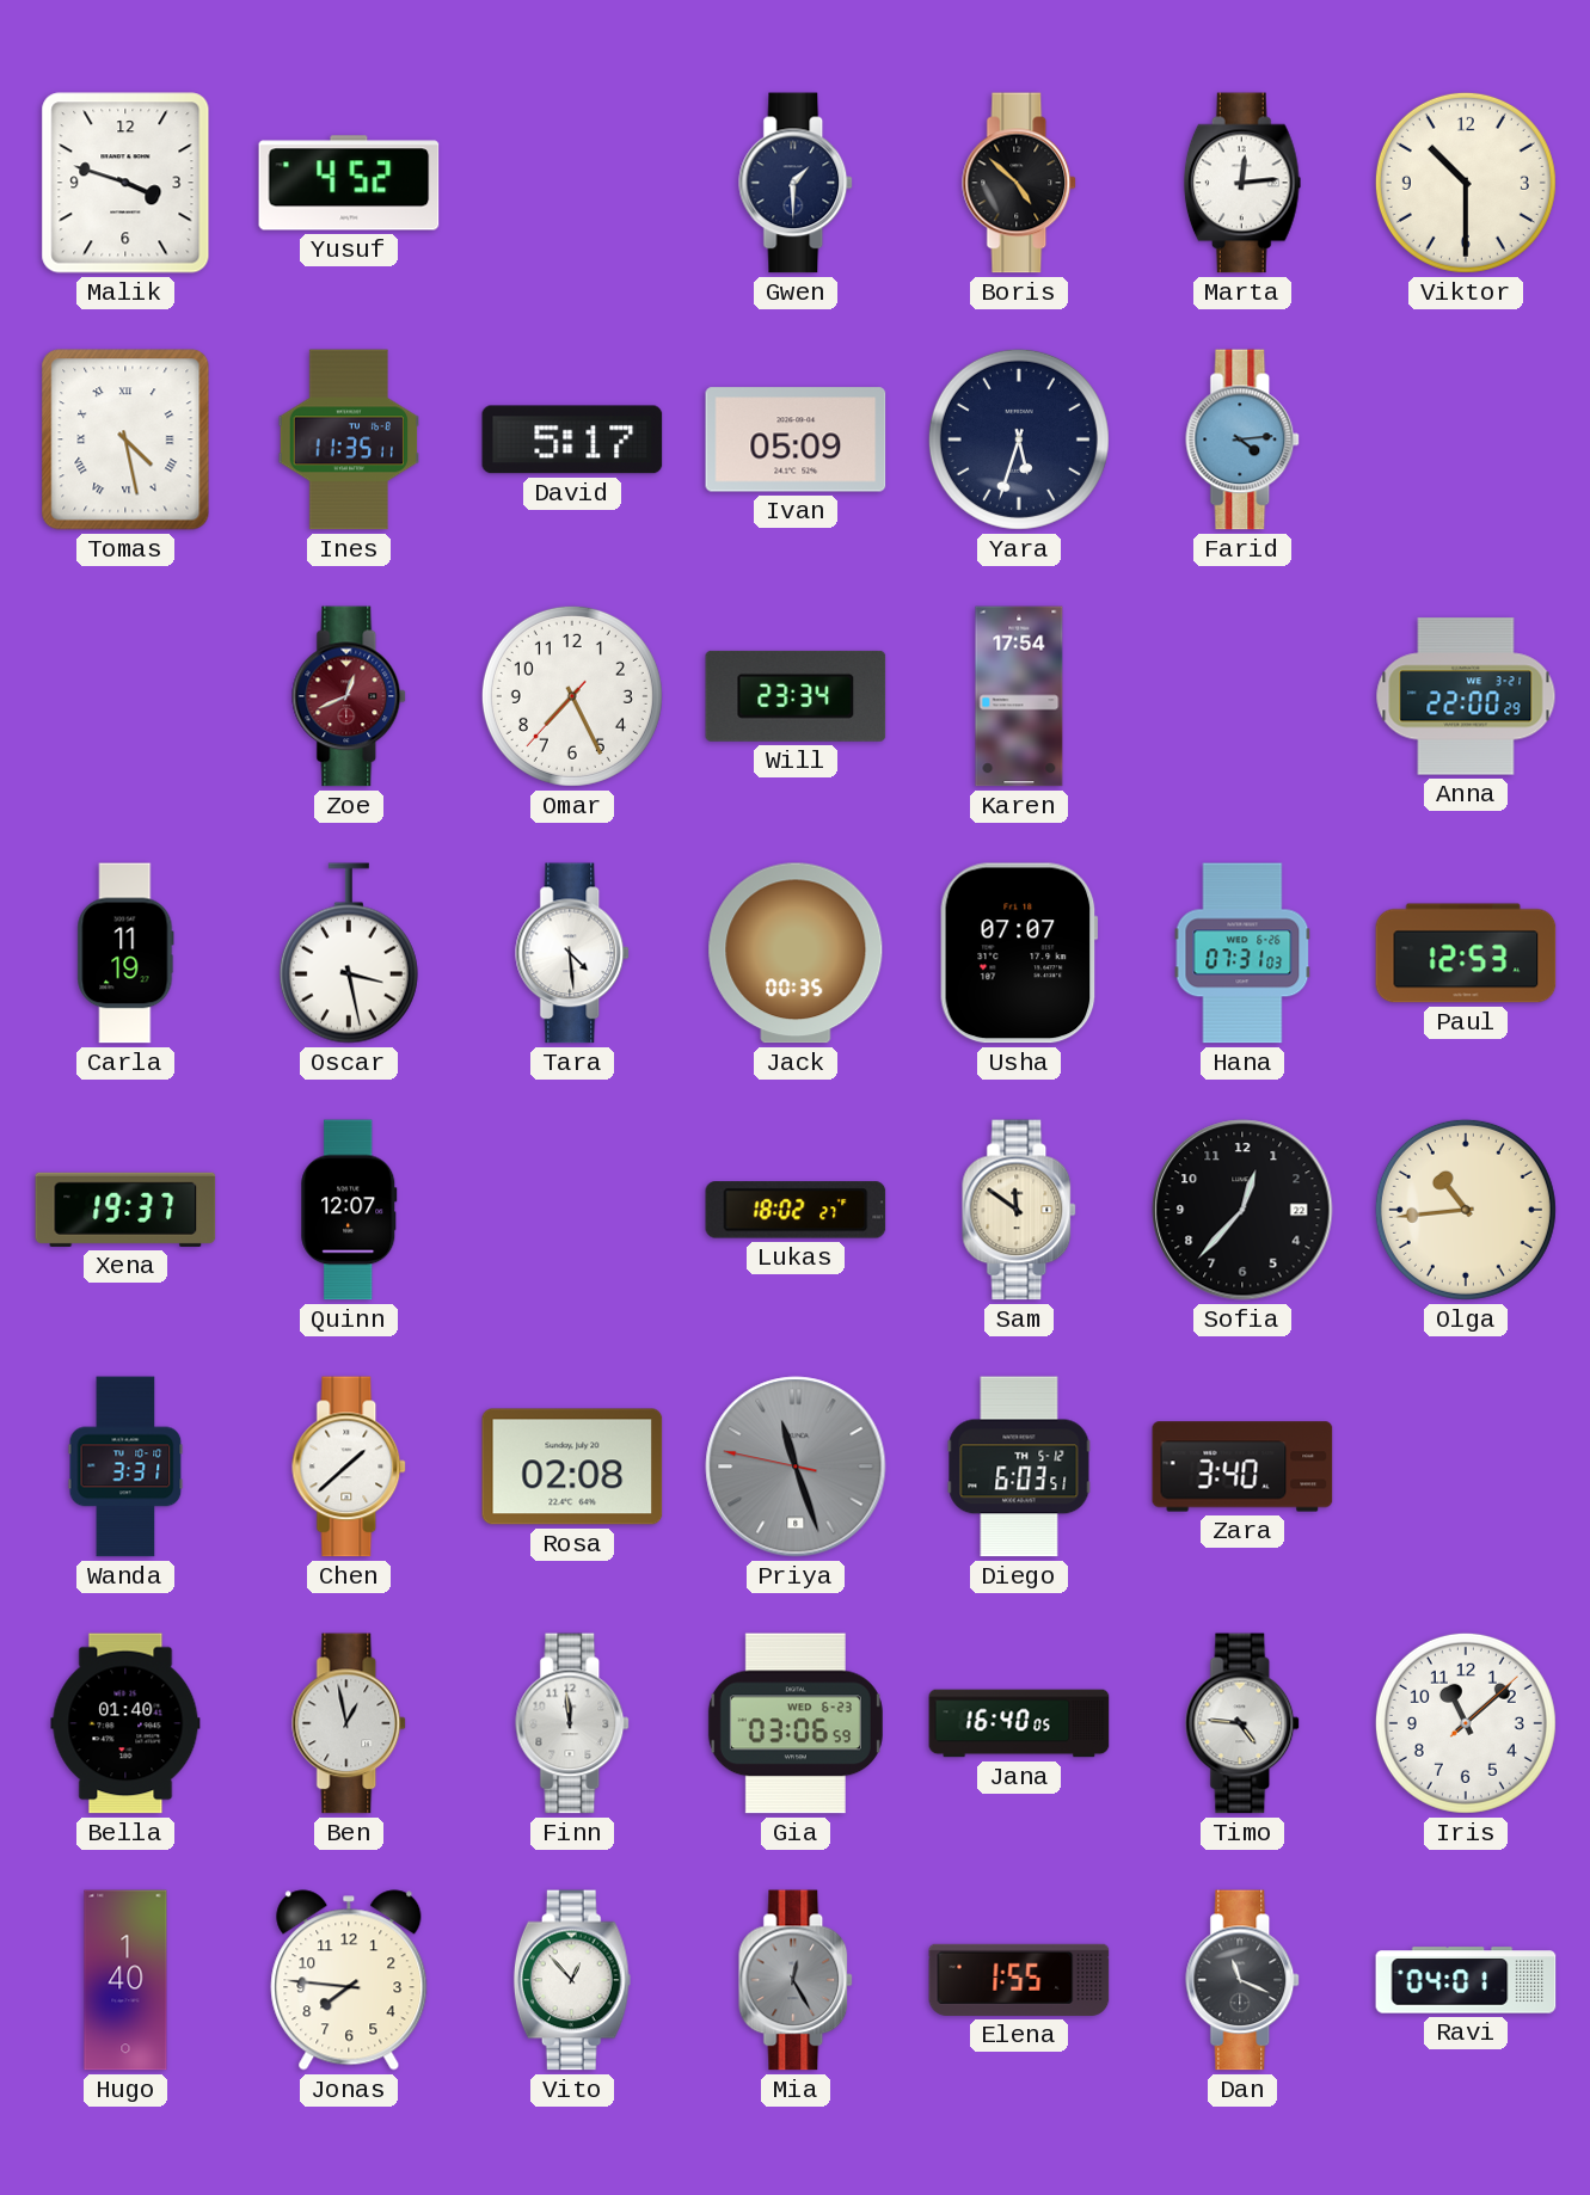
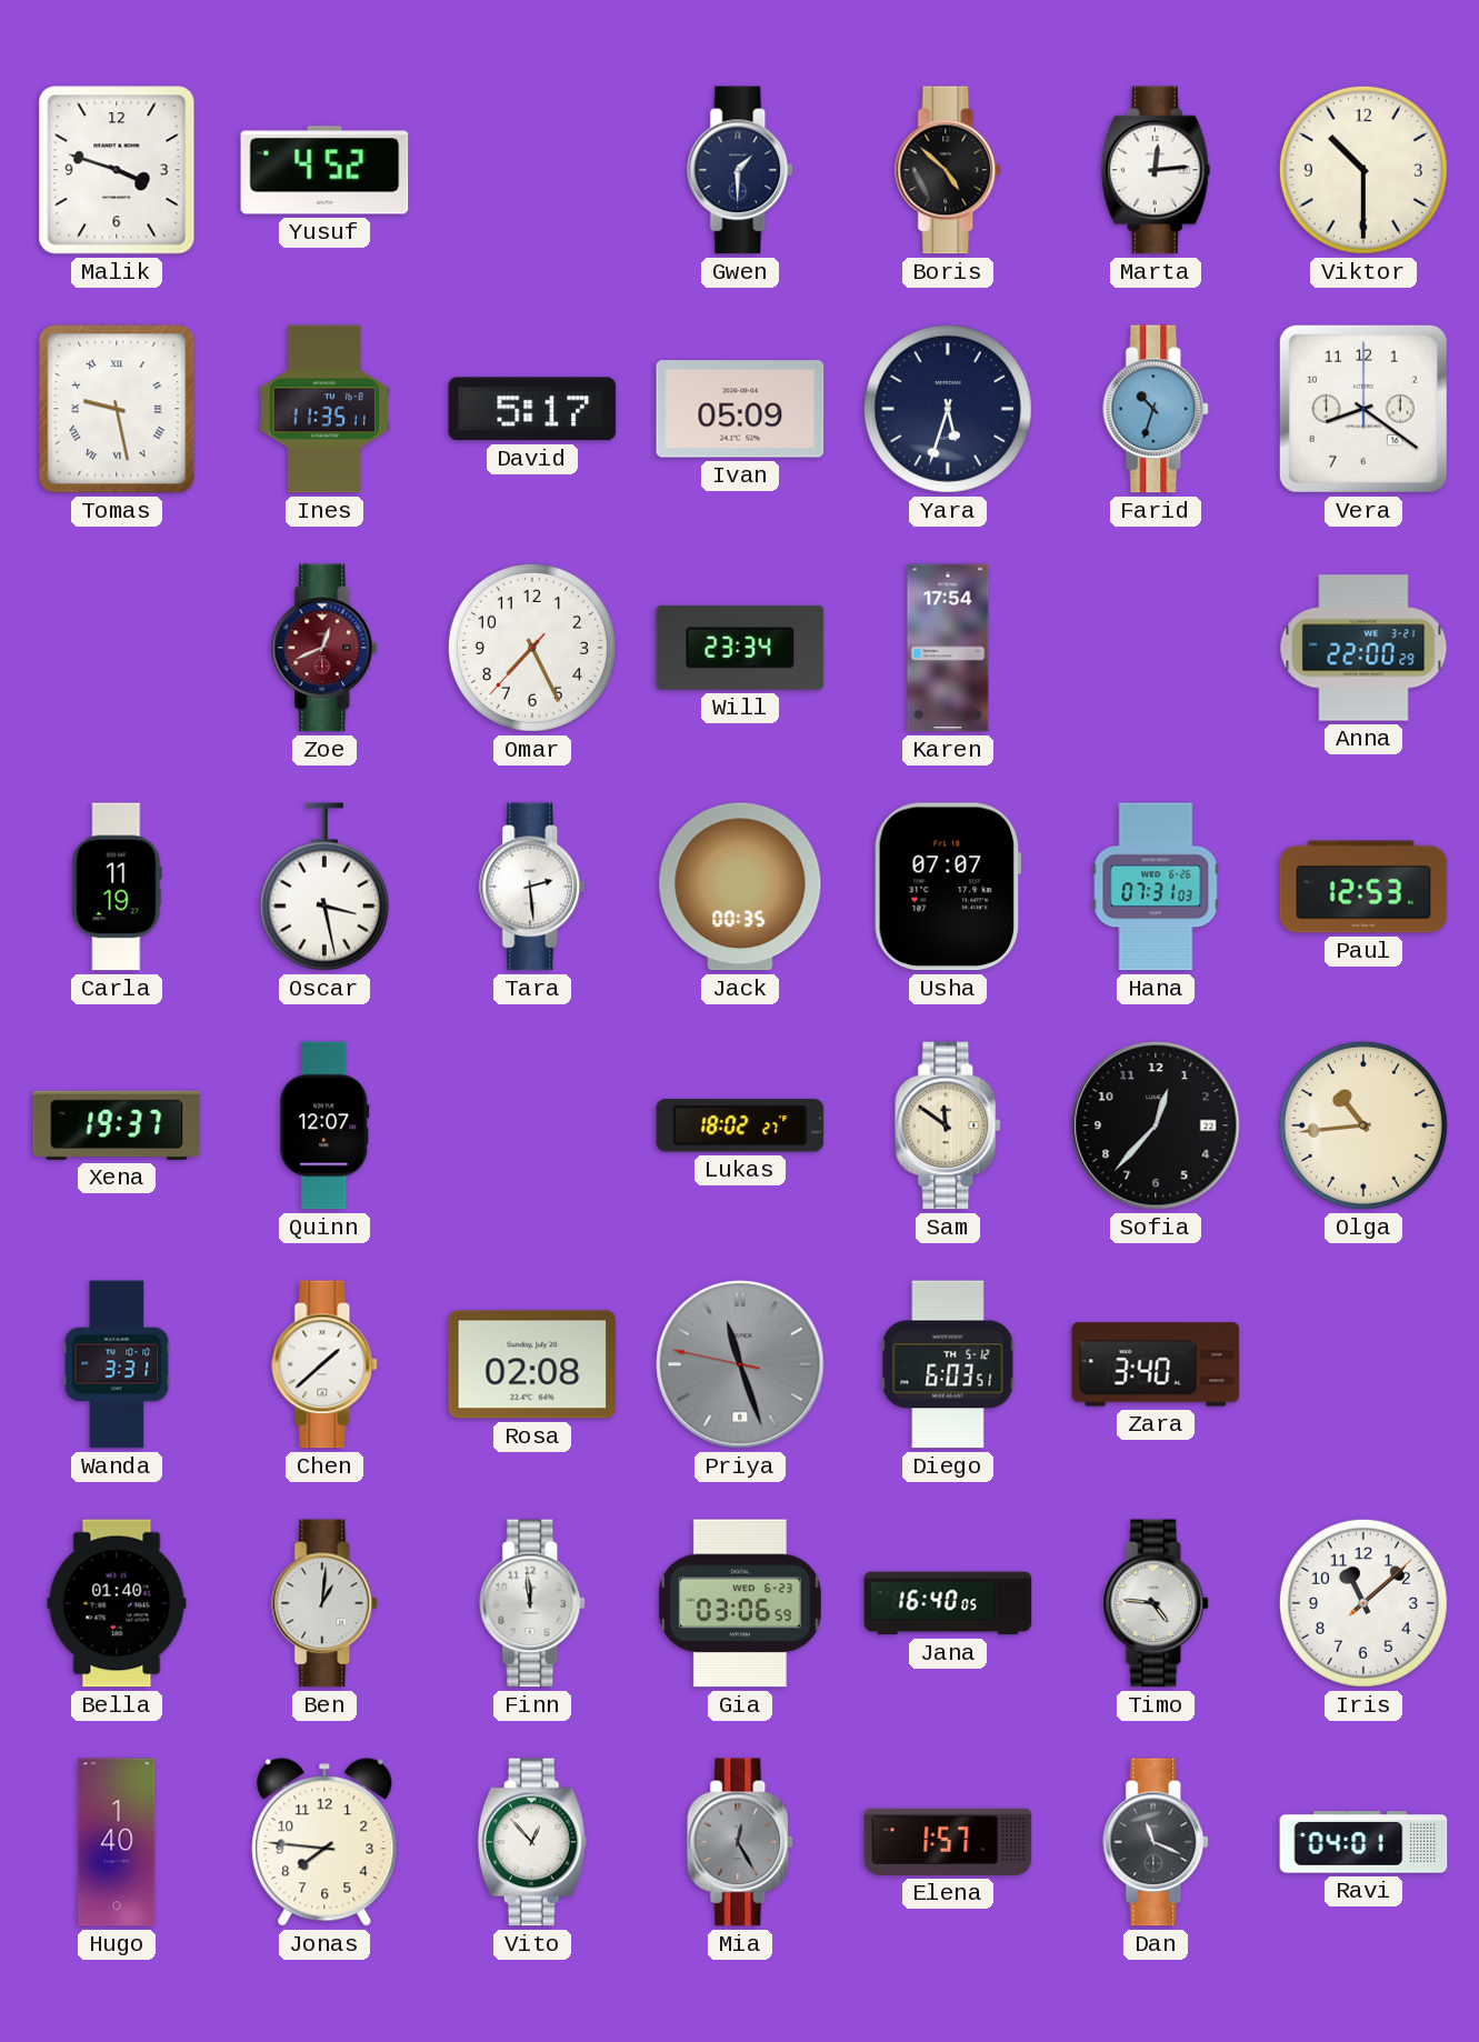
Tomas: 4:28 -> 9:28
Farid: 4:14 -> 10:33
Vera: none -> 8:21
Tara: 4:29 -> 2:29
Ben: 12:58 -> 1:01
Elena: 1:55 -> 1:57
